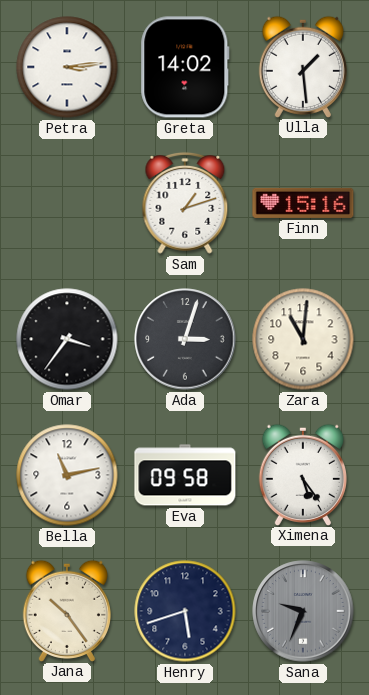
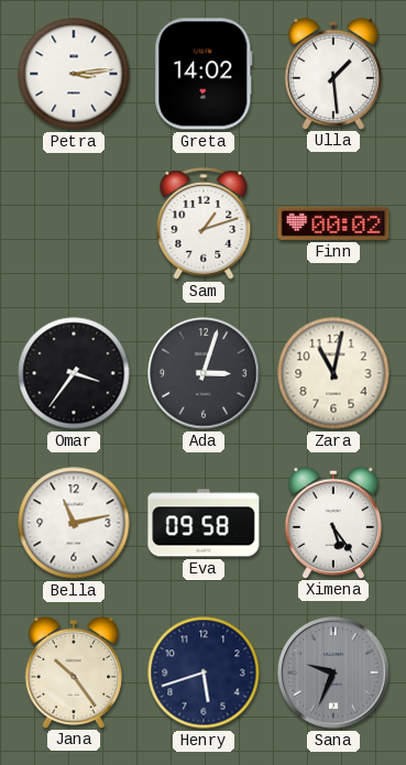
Finn: 15:16 -> 00:02
Zara: 11:01 -> 11:02
